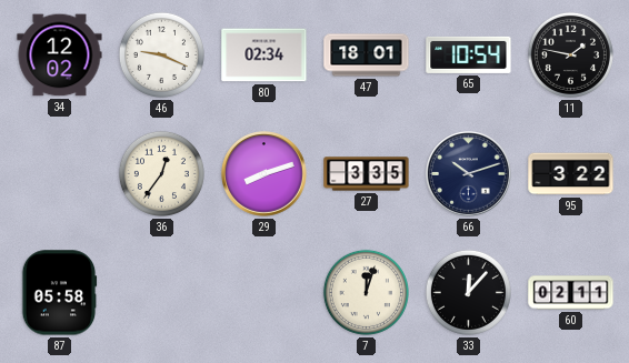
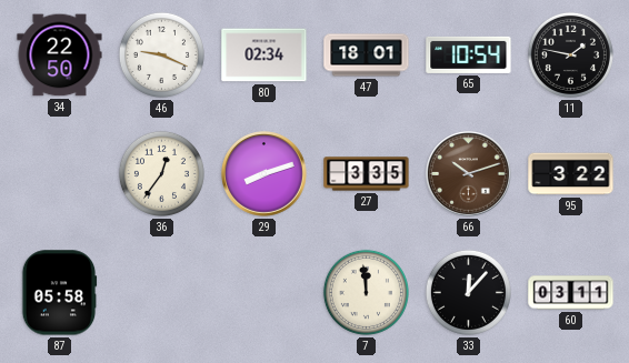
34: 12:02 -> 22:50
66 dial: navy -> brown
7: 12:03 -> 11:59
60: 02:11 -> 03:11
